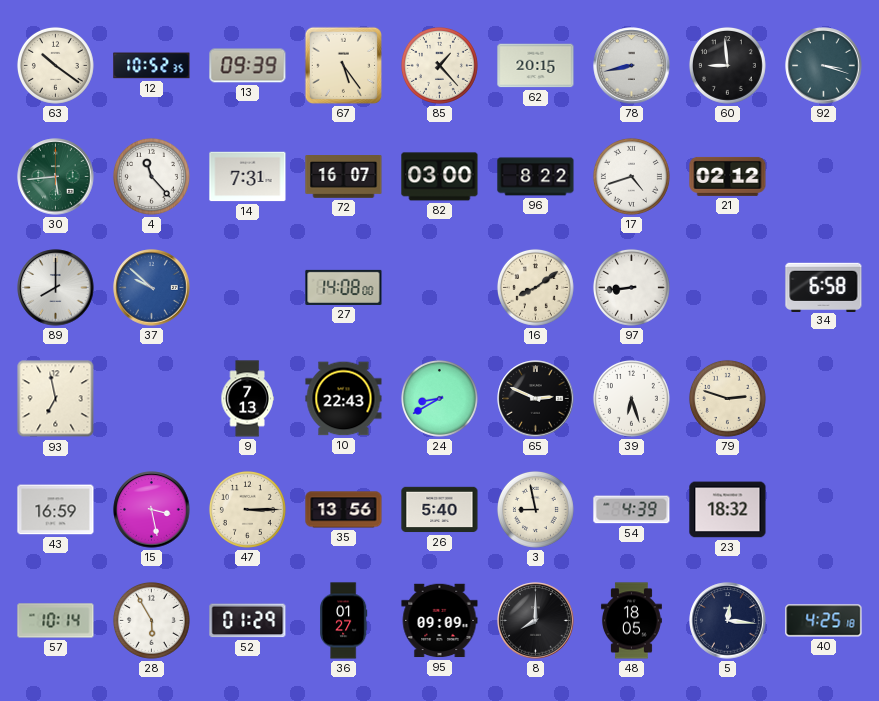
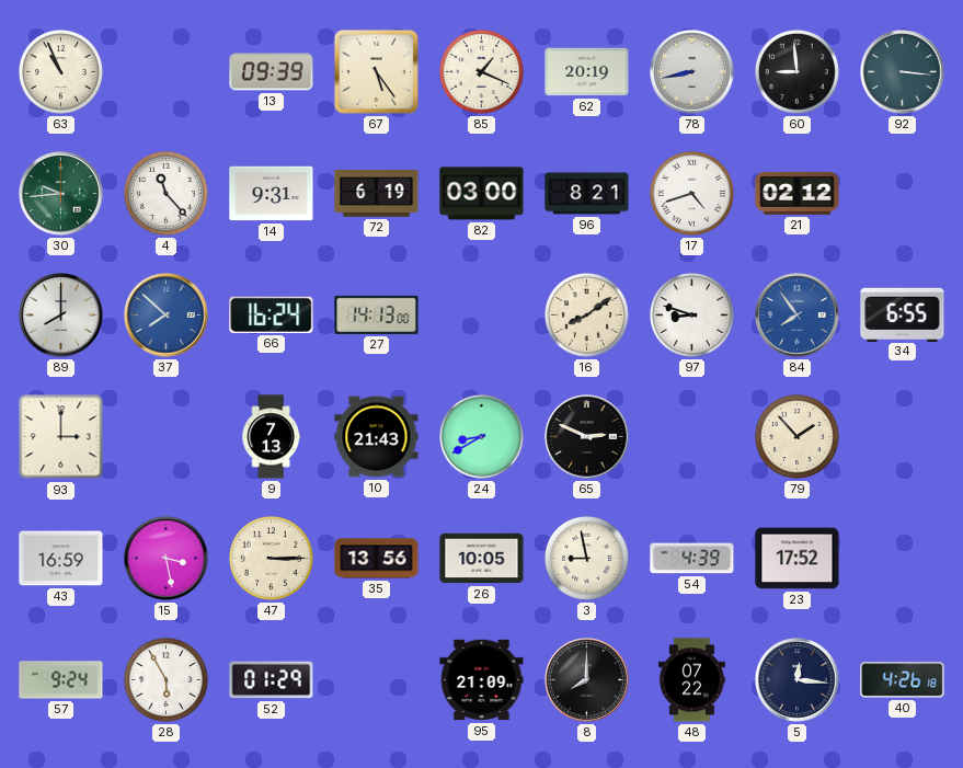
63: 10:21 -> 10:56
12: 10:52 -> none
85: 1:23 -> 1:19
62: 20:15 -> 20:19
92: 3:18 -> 3:16
30: 5:44 -> 9:44
14: 7:31 -> 9:31
72: 16:07 -> 6:19
96: 8:22 -> 8:21
37: 9:52 -> 7:52
66: none -> 16:24
27: 14:08 -> 14:13
97: 8:44 -> 8:48
84: none -> 7:54
34: 6:58 -> 6:55
93: 6:58 -> 3:00
10: 22:43 -> 21:43
39: 6:27 -> none
79: 2:48 -> 1:53
26: 5:40 -> 10:05
23: 18:32 -> 17:52
57: 10:14 -> 9:24
36: 01:27 -> none
95: 09:09 -> 21:09
48: 18:05 -> 07:22
40: 4:25 -> 4:26
